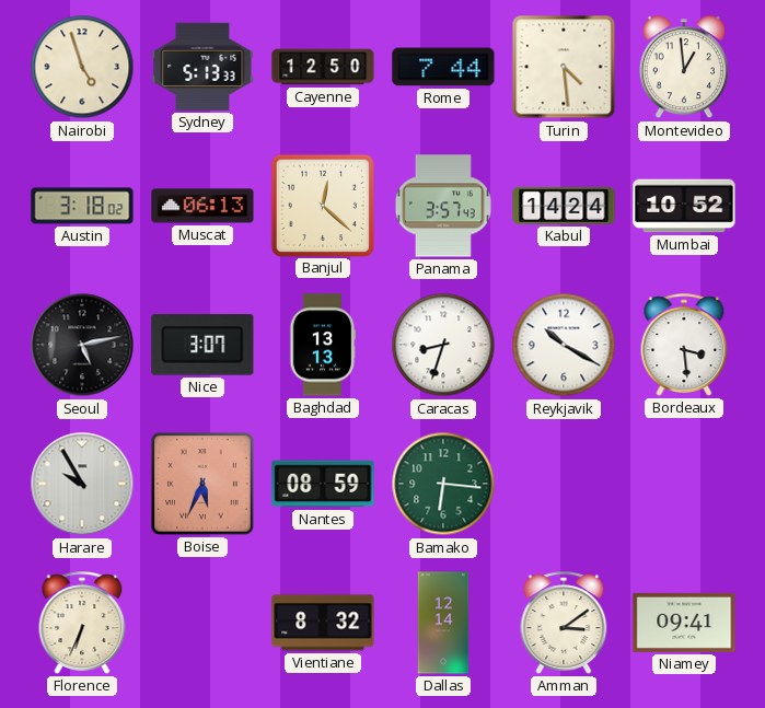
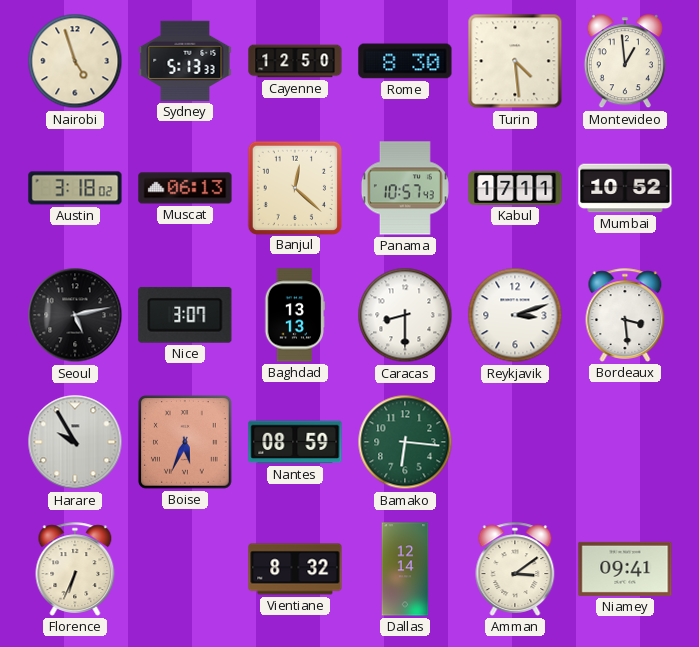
Rome: 7:44 -> 8:30
Panama: 3:57 -> 10:57
Kabul: 14:24 -> 17:11
Caracas: 8:33 -> 8:30
Reykjavik: 10:20 -> 3:12
